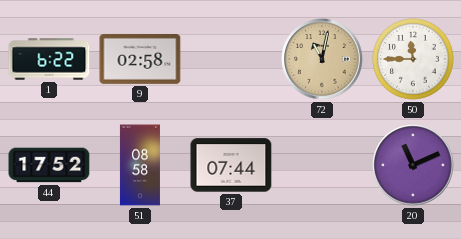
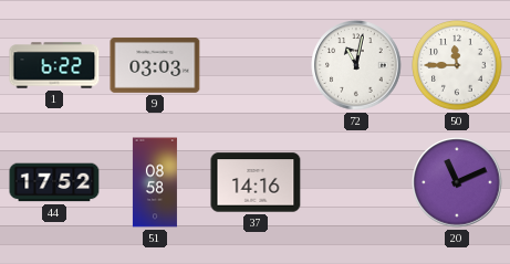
9: 02:58 -> 03:03
72 dial: champagne -> white
37: 07:44 -> 14:16
